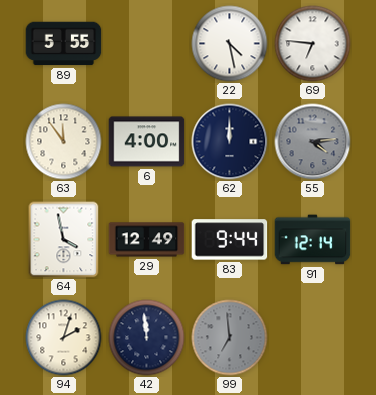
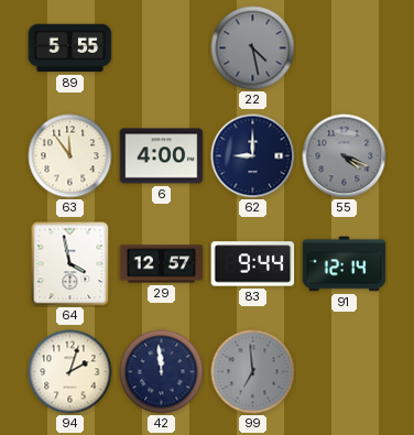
22 dial: white -> grey
69: 6:46 -> none
62: 12:00 -> 9:00
55: 4:14 -> 4:19
29: 12:49 -> 12:57
